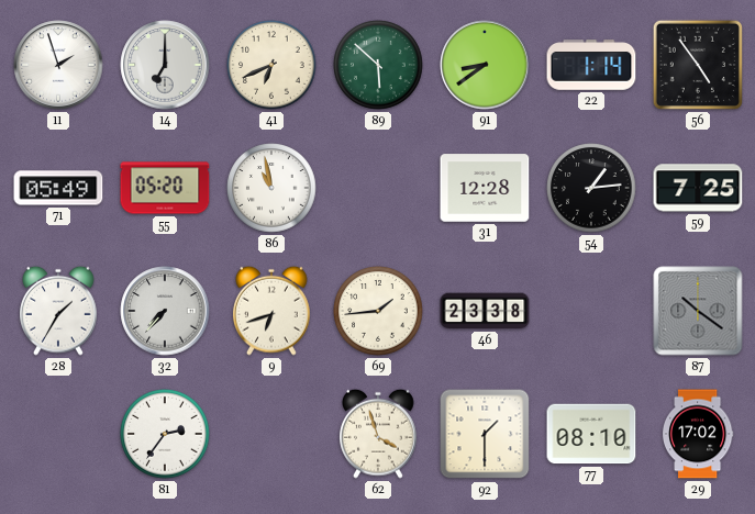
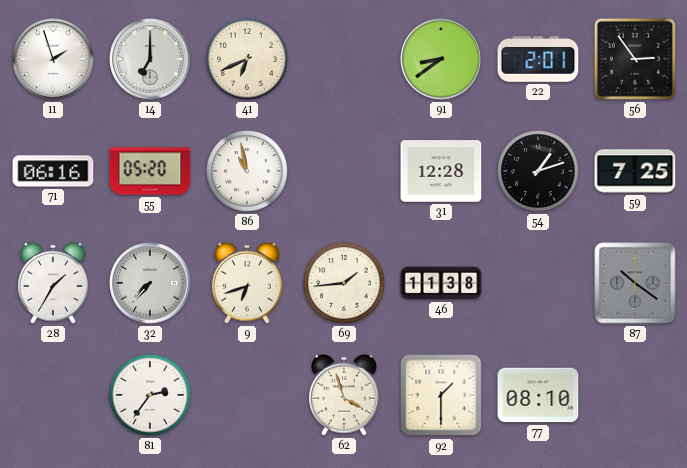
89: 5:52 -> none
22: 1:14 -> 2:01
56: 4:54 -> 2:54
71: 05:49 -> 06:16
54: 1:14 -> 1:12
46: 23:38 -> 11:38
29: 17:02 -> none
